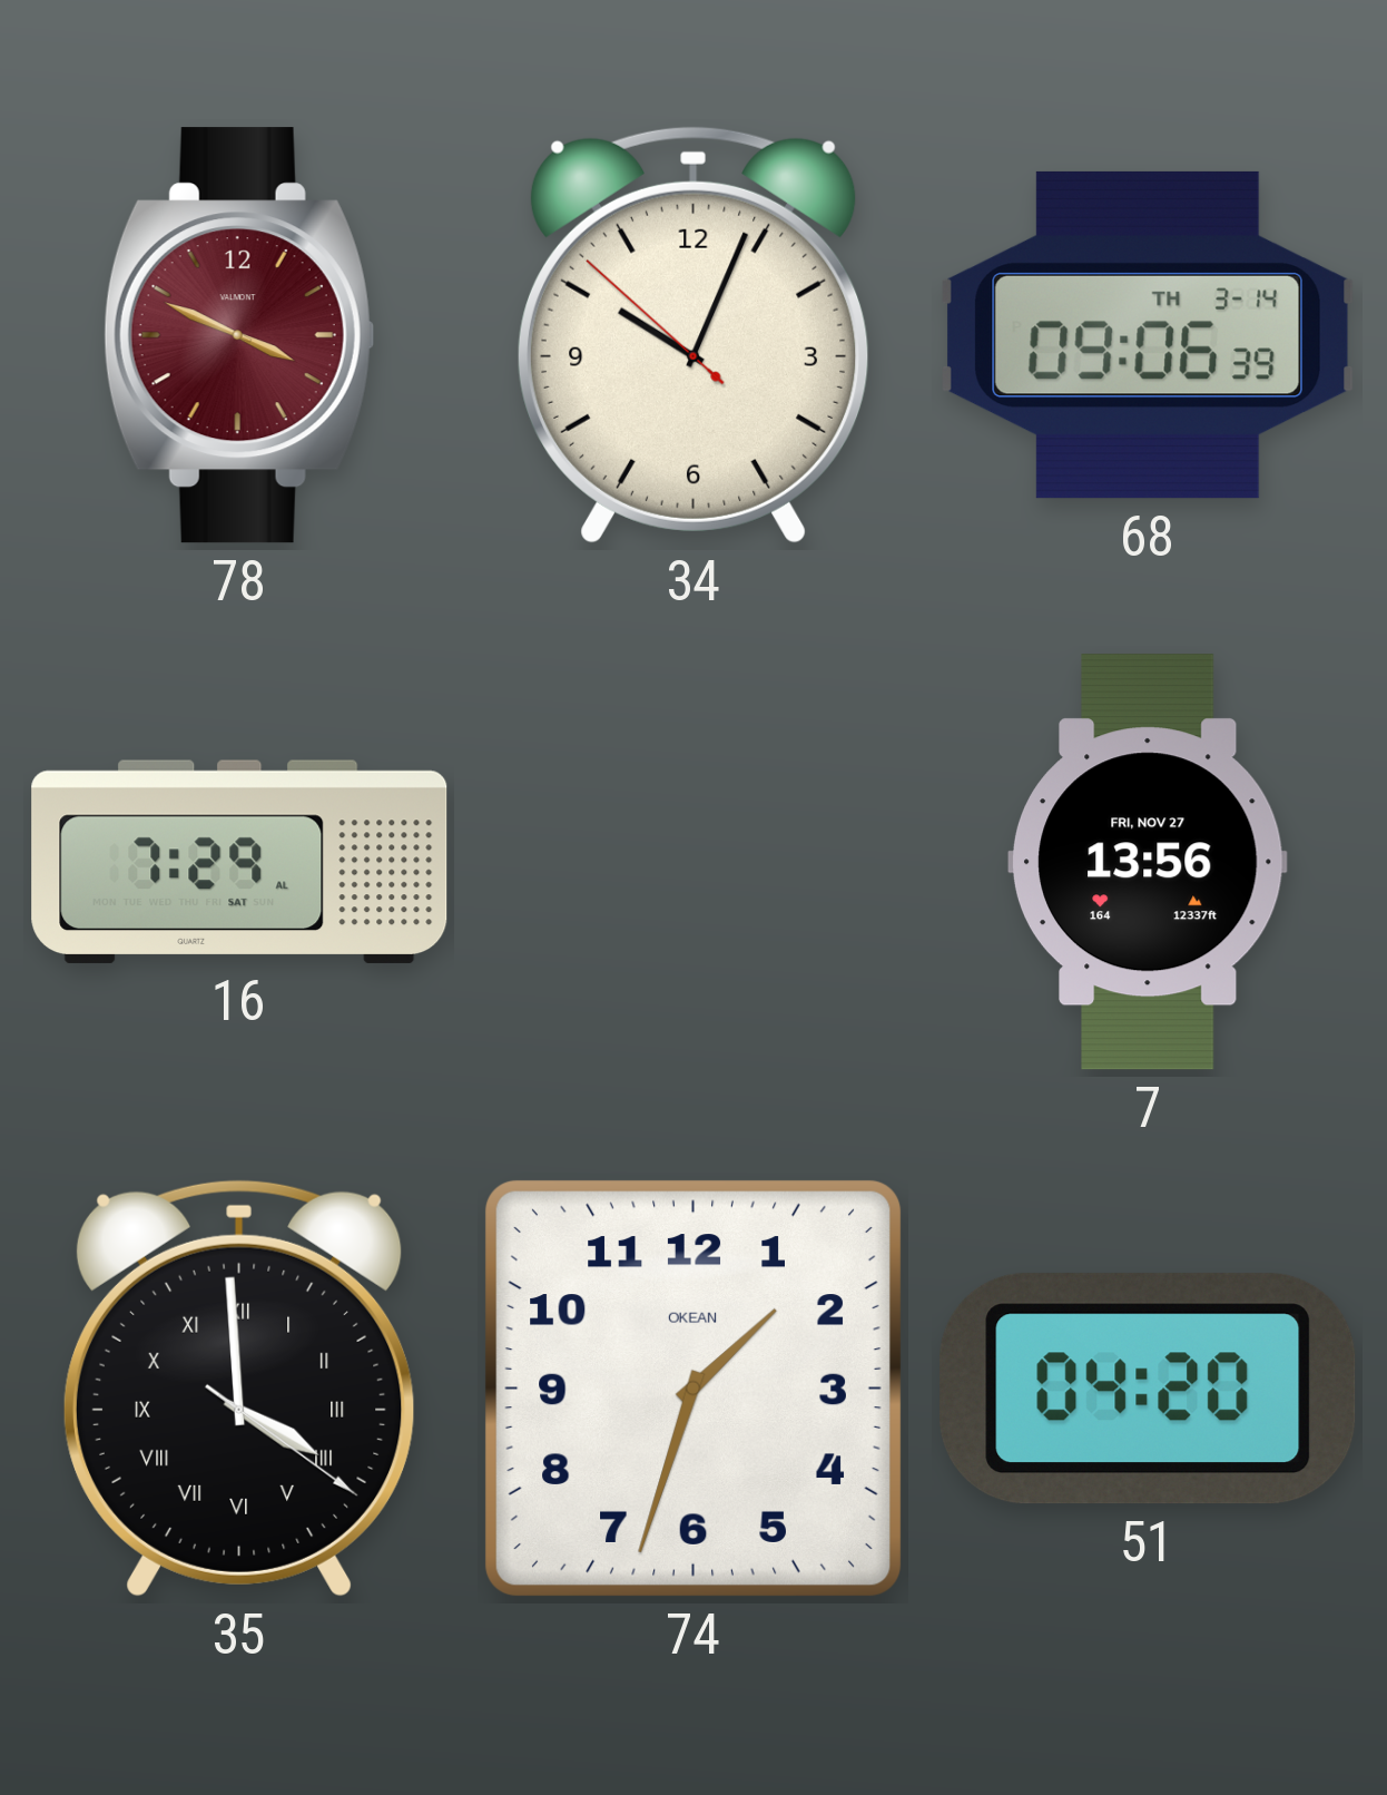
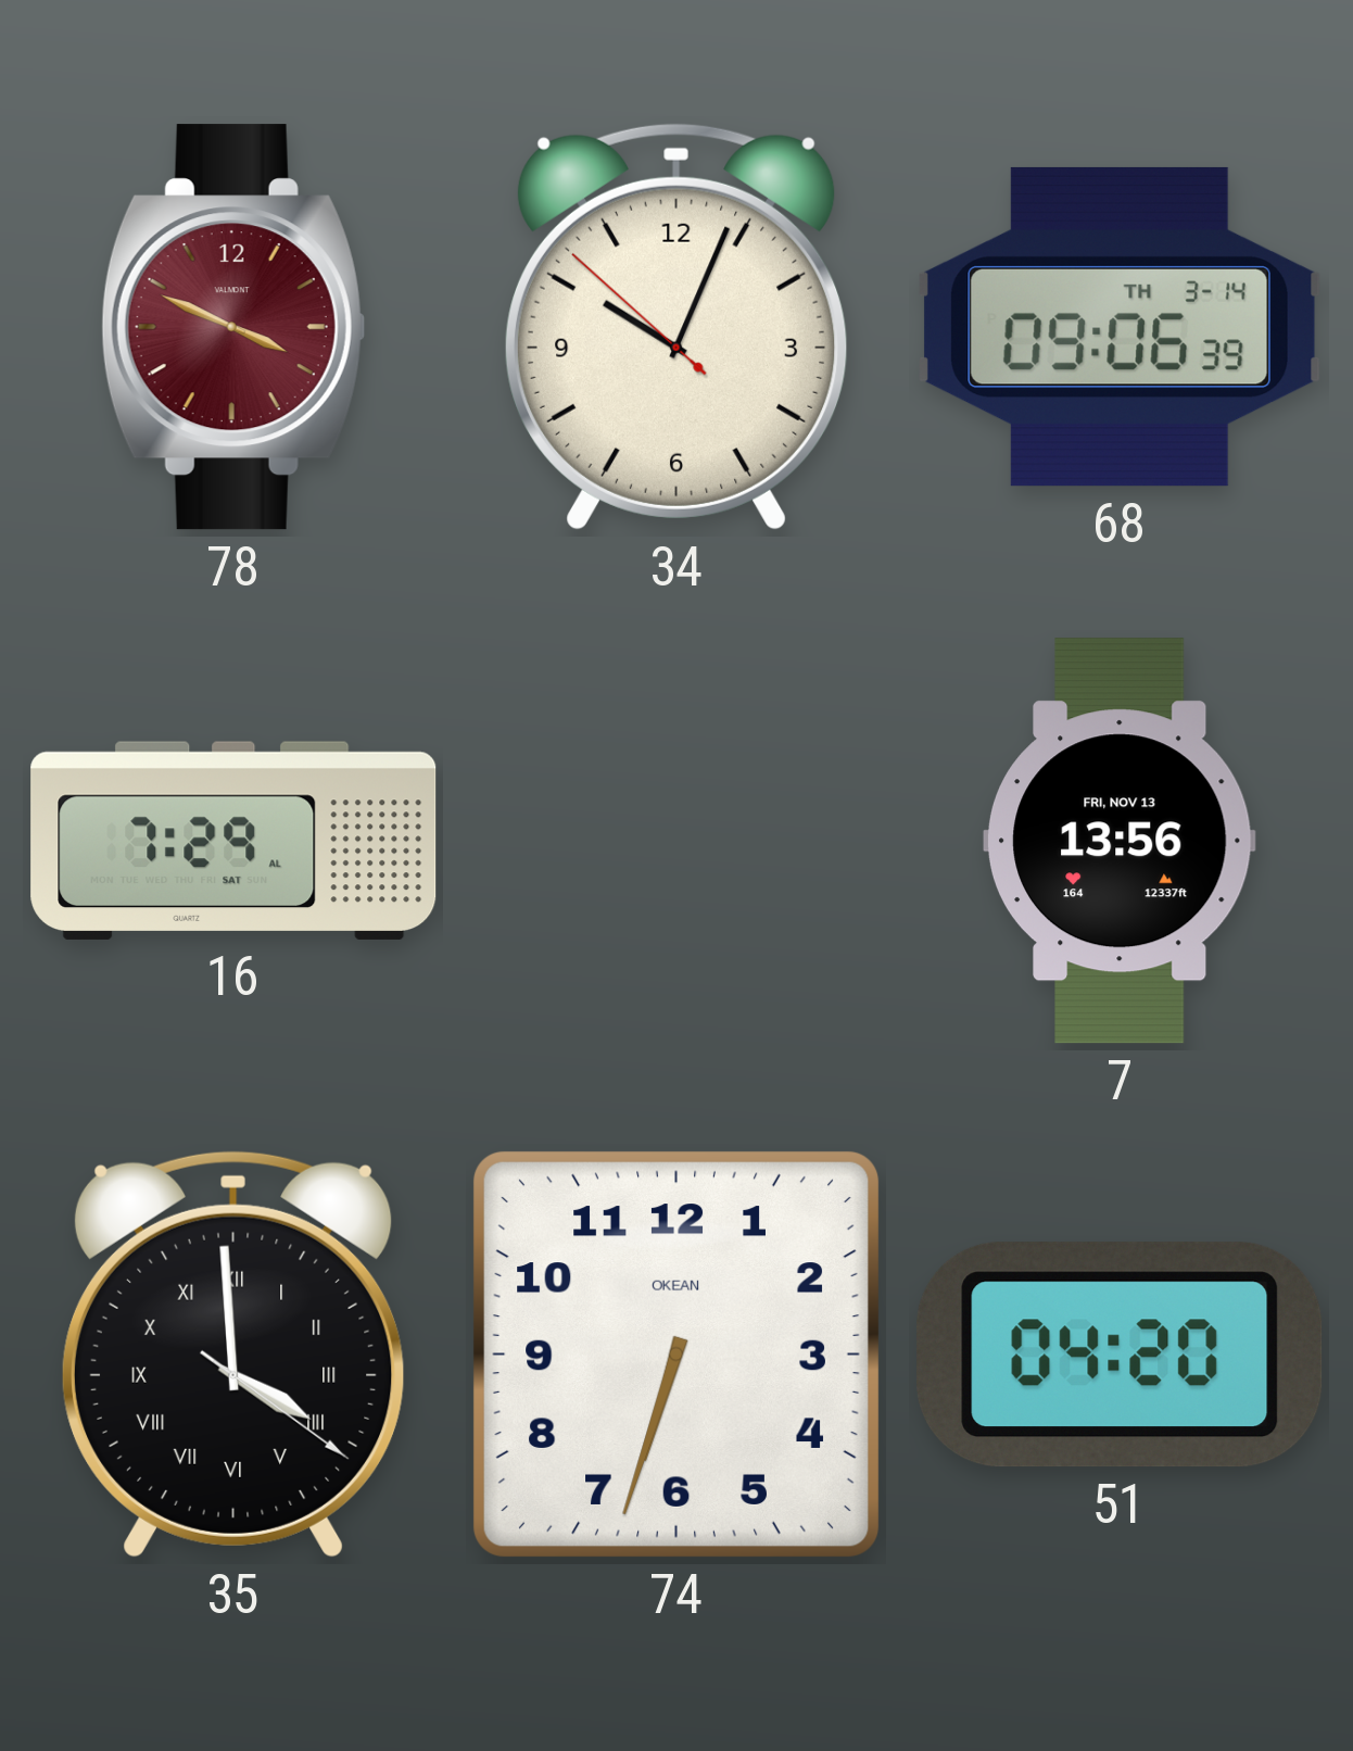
7 date: FRI, NOV 27 -> FRI, NOV 13
74: 1:33 -> 6:33
